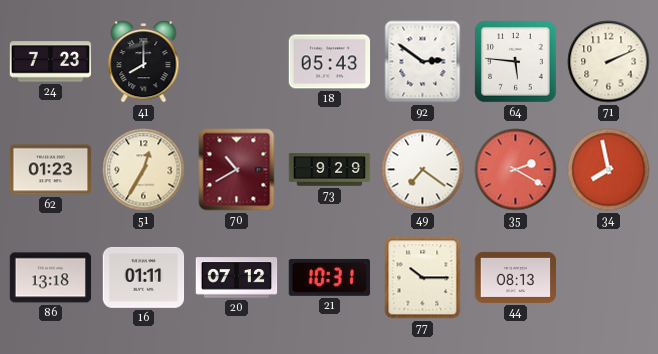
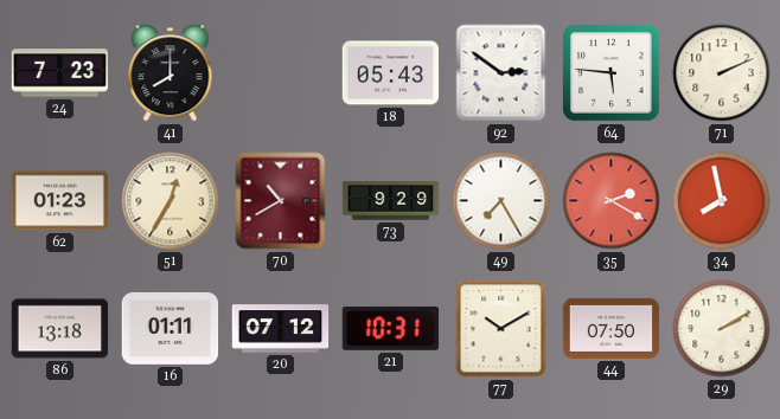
49: 7:21 -> 7:25
77: 10:15 -> 10:10
44: 08:13 -> 07:50
29: none -> 2:10
